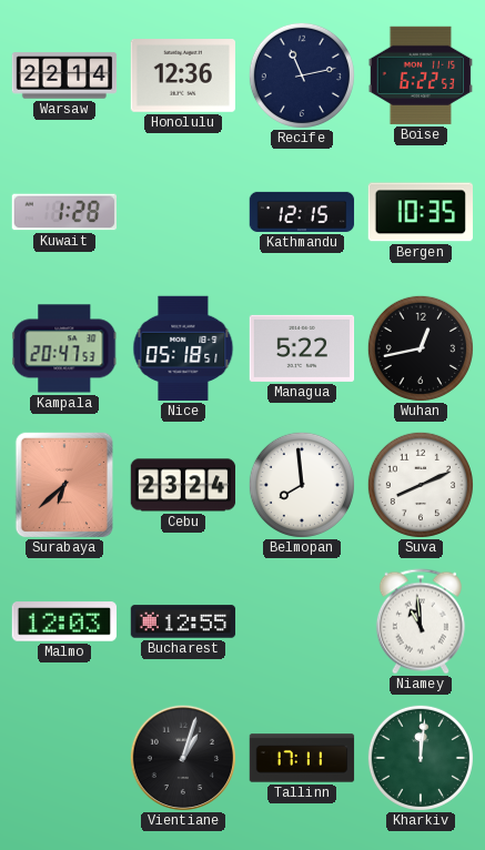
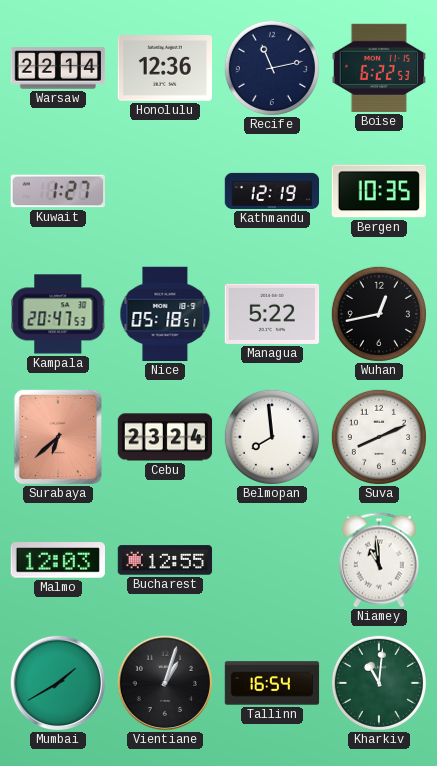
Kuwait: 1:28 -> 1:27
Kathmandu: 12:15 -> 12:19
Mumbai: none -> 1:40
Tallinn: 17:11 -> 16:54
Kharkiv: 12:01 -> 11:01
